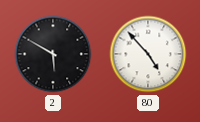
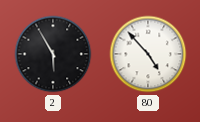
2: 5:50 -> 5:55
